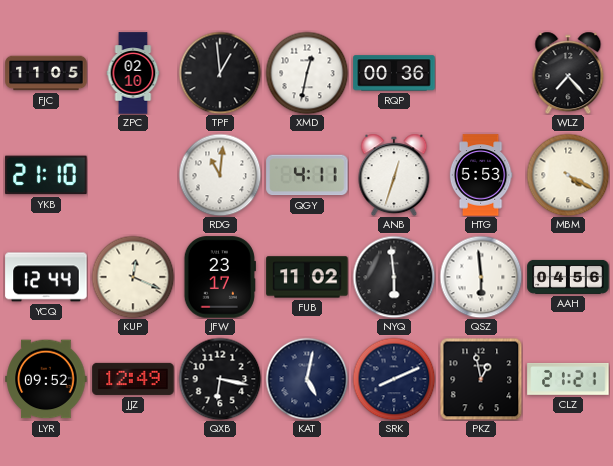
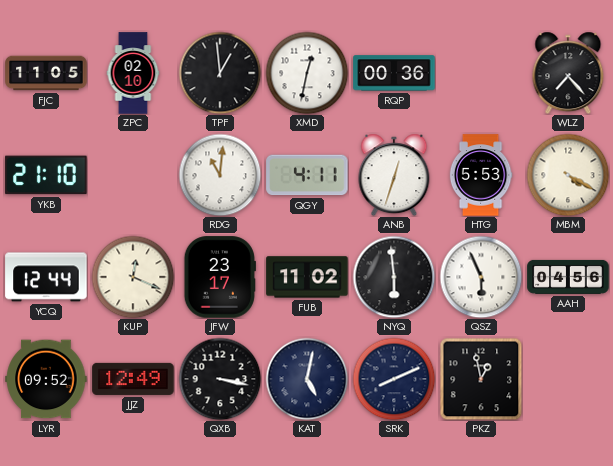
QSZ: 5:59 -> 5:56
QXB: 6:17 -> 3:17
CLZ: 21:21 -> none
